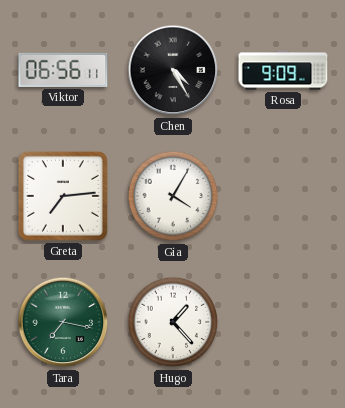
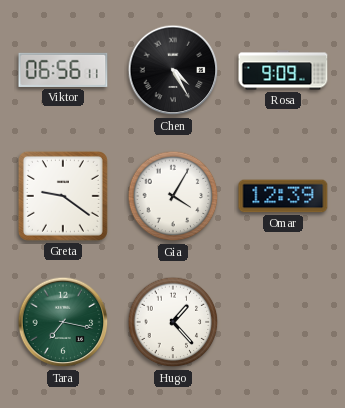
Greta: 7:14 -> 9:21
Omar: none -> 12:39
